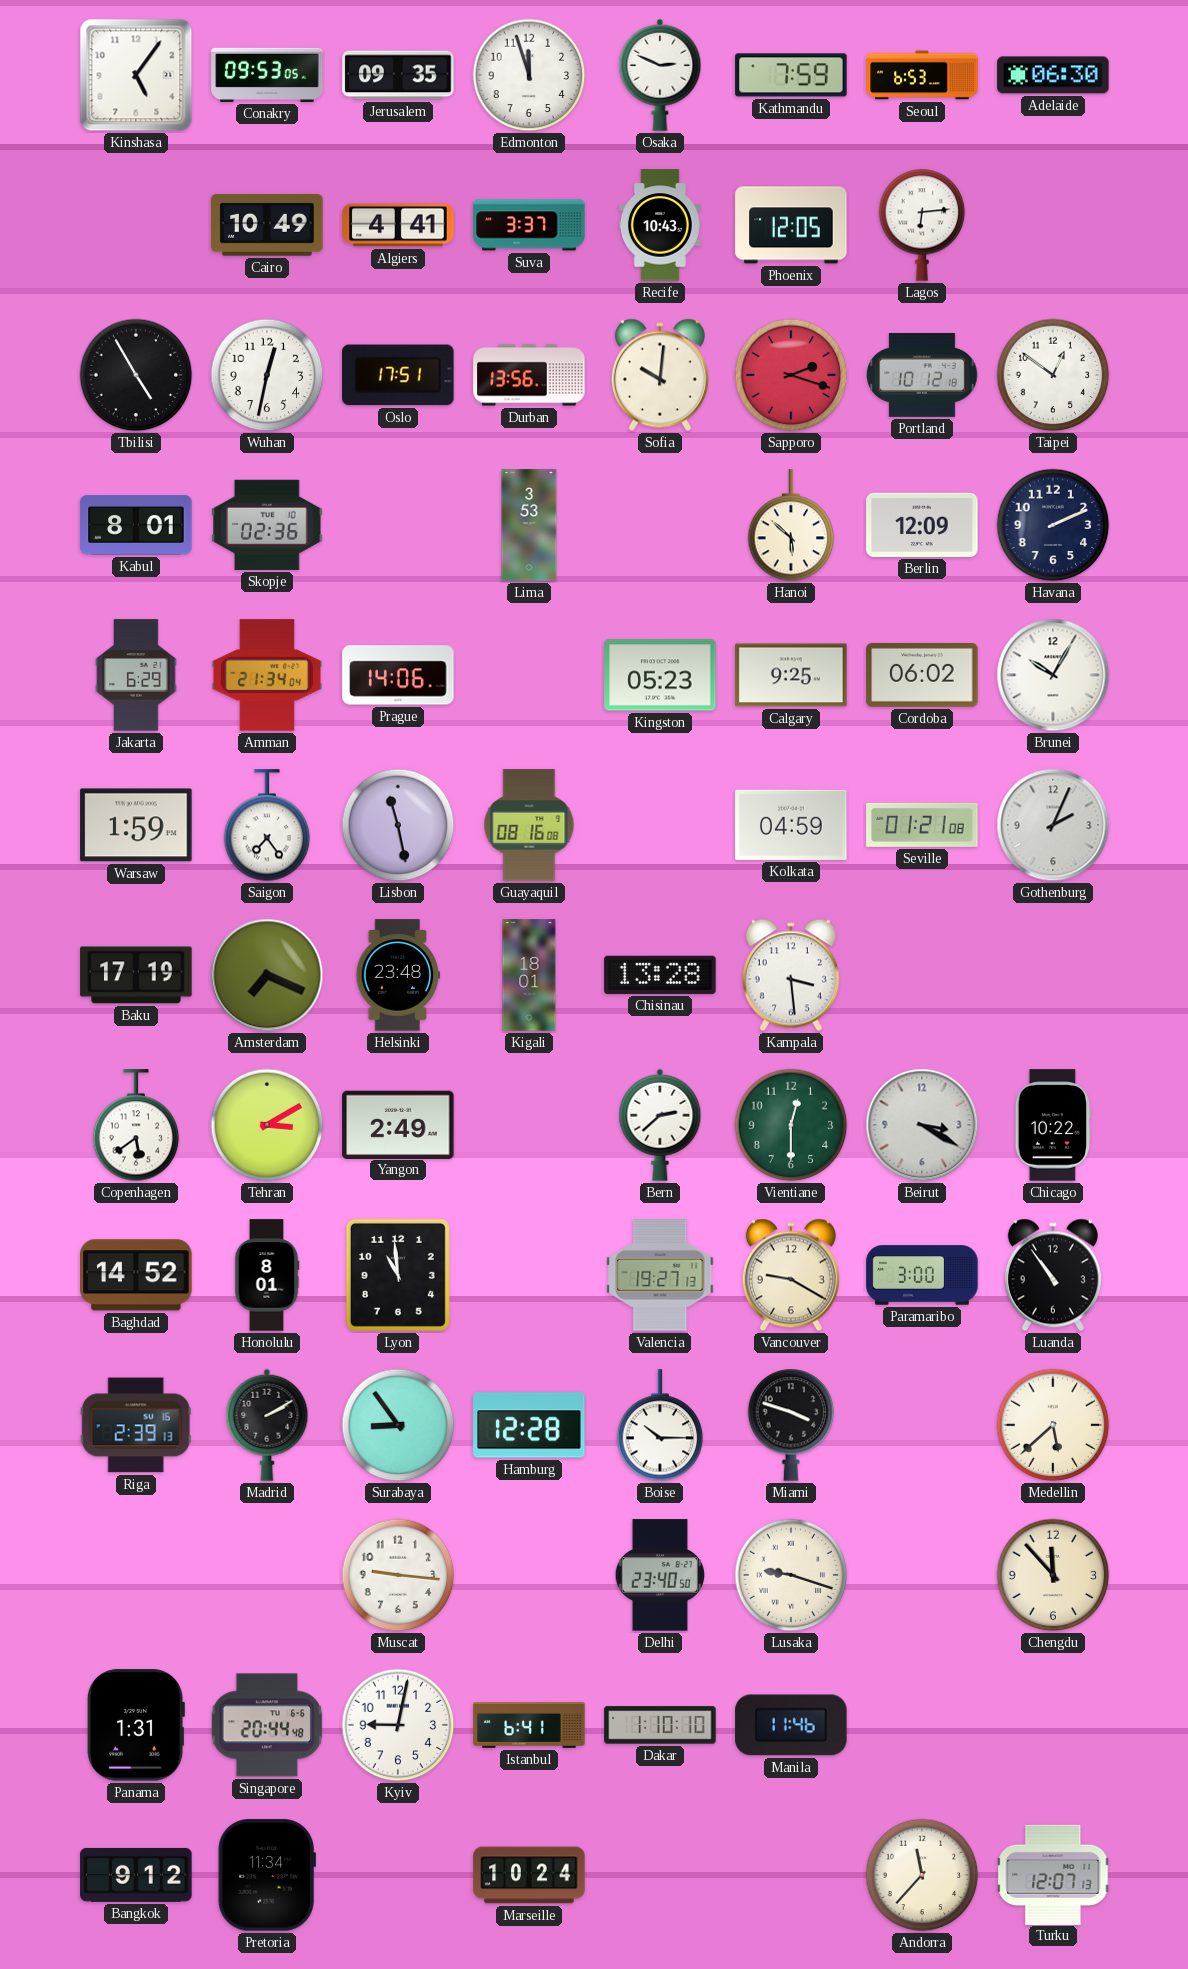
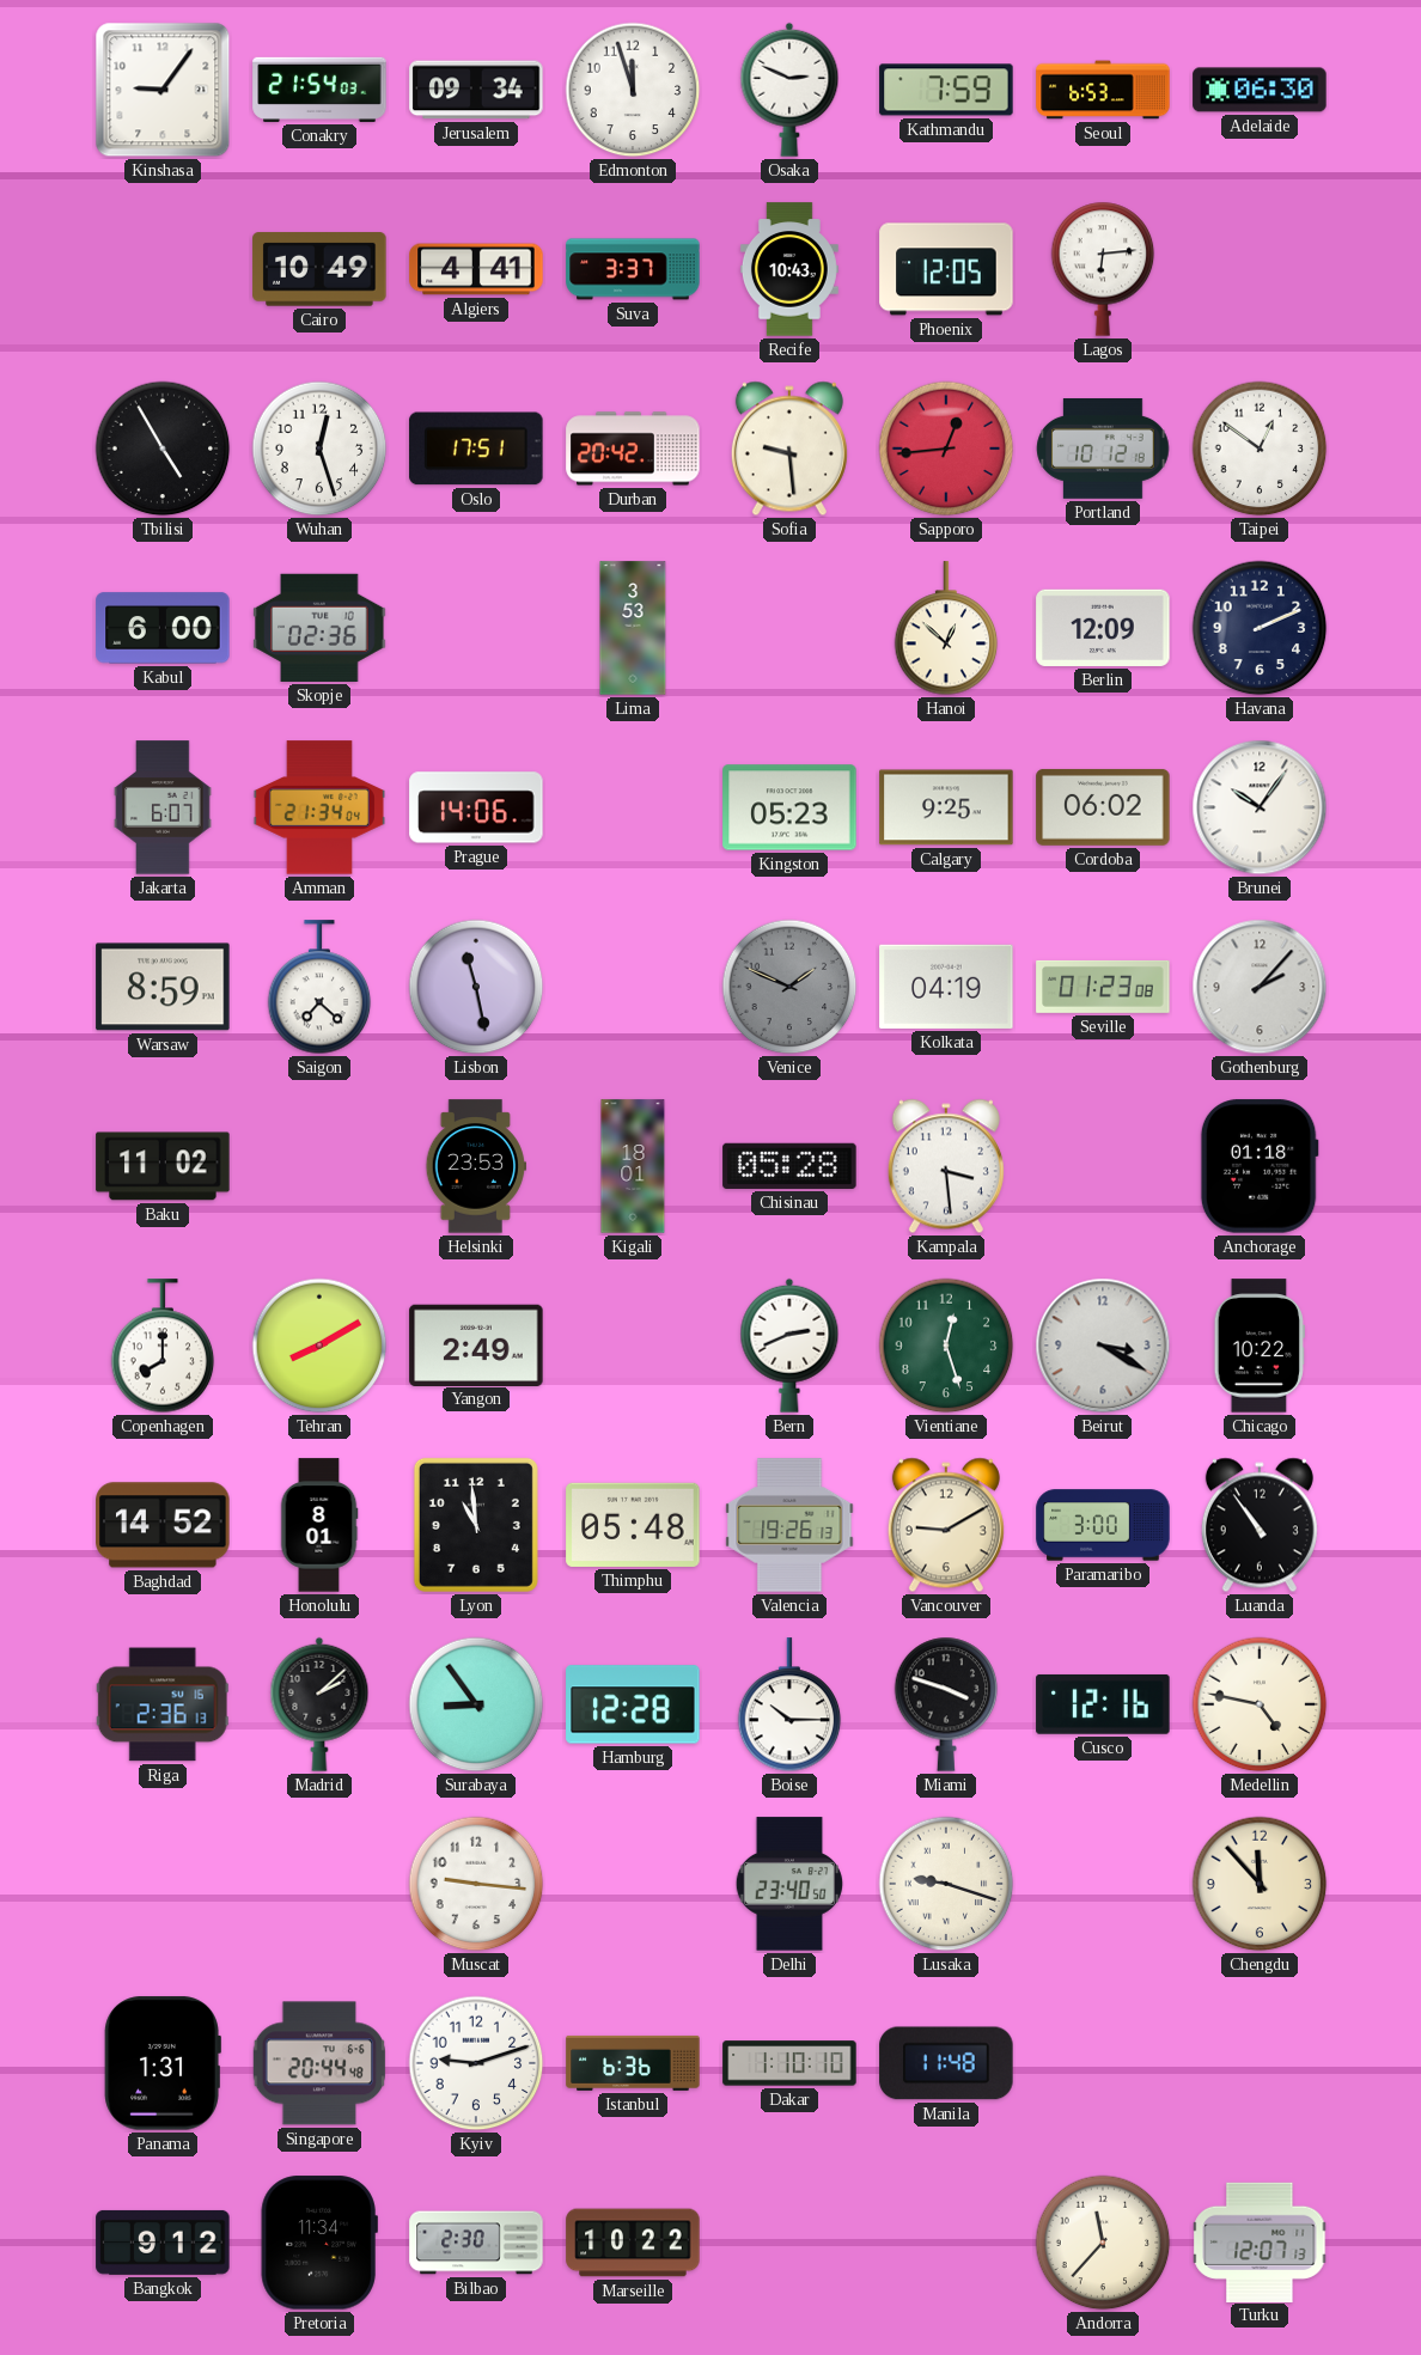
Kinshasa: 5:06 -> 9:06
Conakry: 09:53 -> 21:54
Jerusalem: 09:35 -> 09:34
Wuhan: 12:32 -> 12:27
Durban: 13:56 -> 20:42
Sofia: 10:01 -> 9:29
Sapporo: 2:18 -> 12:44
Kabul: 8:01 -> 6:00
Hanoi: 5:52 -> 12:52
Jakarta: 6:29 -> 6:07
Brunei: 10:05 -> 10:06
Warsaw: 1:59 -> 8:59
Saigon: 7:24 -> 7:22
Guayaquil: 08:16 -> none
Venice: none -> 1:49
Kolkata: 04:59 -> 04:19
Seville: 01:21 -> 01:23
Gothenburg: 2:04 -> 2:07
Baku: 17:19 -> 11:02
Amsterdam: 7:19 -> none
Helsinki: 23:48 -> 23:53
Chisinau: 13:28 -> 05:28
Anchorage: none -> 01:18
Copenhagen: 5:39 -> 8:00
Tehran: 3:10 -> 8:10
Bern: 2:38 -> 2:41
Vientiane: 12:30 -> 12:27
Thimphu: none -> 05:48
Valencia: 19:27 -> 19:26
Vancouver: 9:20 -> 9:10
Riga: 2:39 -> 2:36
Madrid: 2:10 -> 2:08
Cusco: none -> 12:16
Medellin: 5:38 -> 4:47
Kyiv: 9:02 -> 9:12
Istanbul: 6:41 -> 6:36
Manila: 11:46 -> 11:48
Bilbao: none -> 2:30
Marseille: 10:24 -> 10:22
